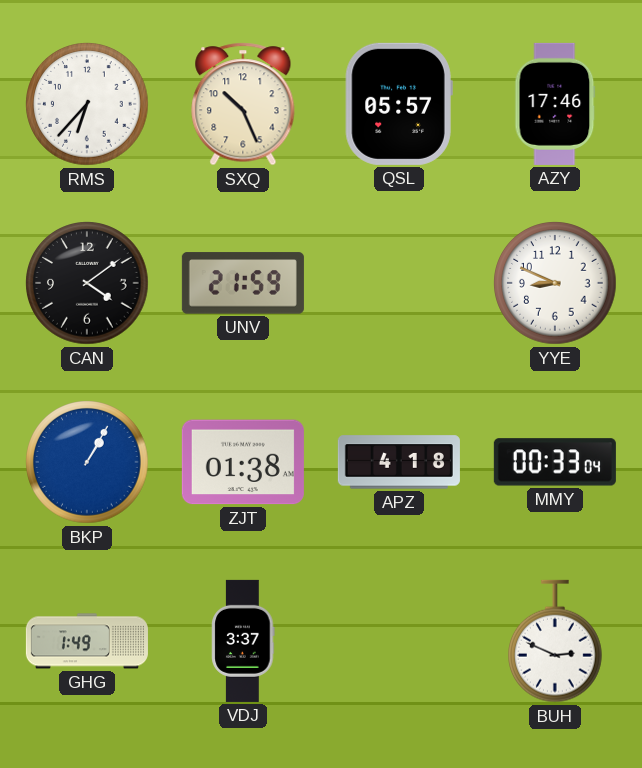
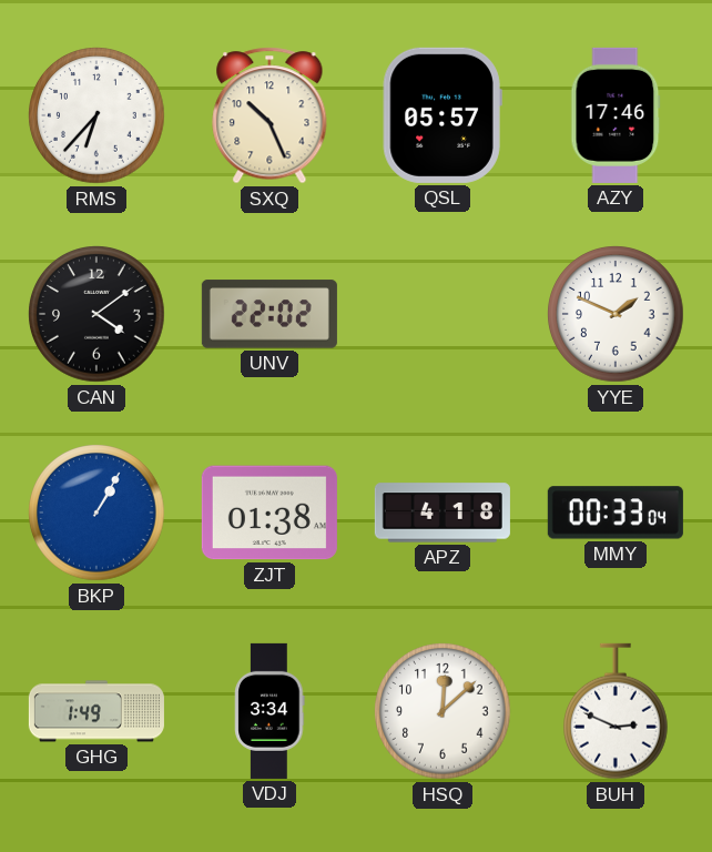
UNV: 21:59 -> 22:02
YYE: 8:49 -> 1:49
VDJ: 3:37 -> 3:34
HSQ: none -> 12:08
